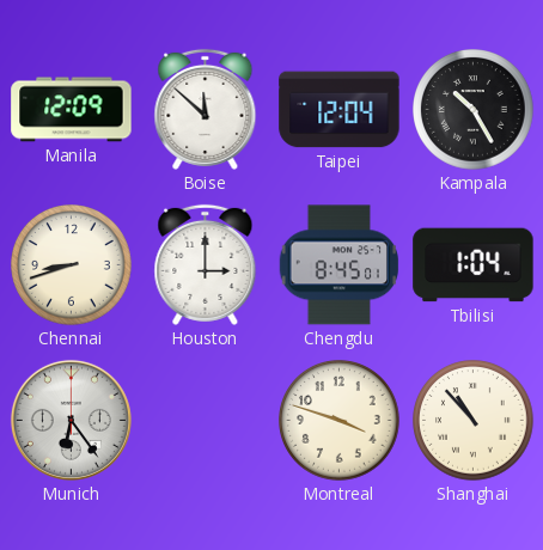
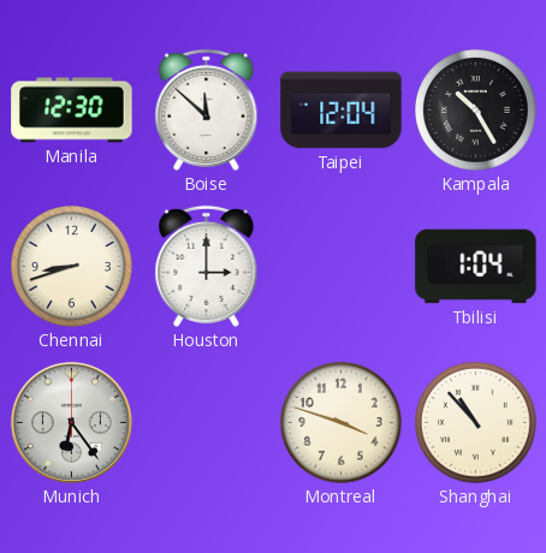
Manila: 12:09 -> 12:30
Chengdu: 8:45 -> none
